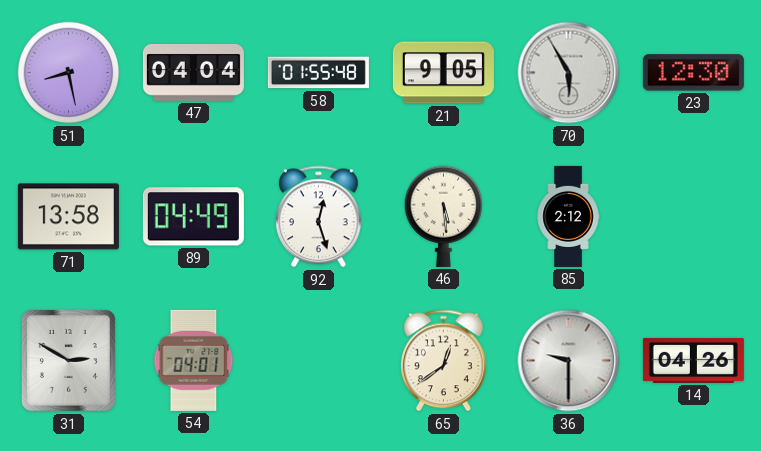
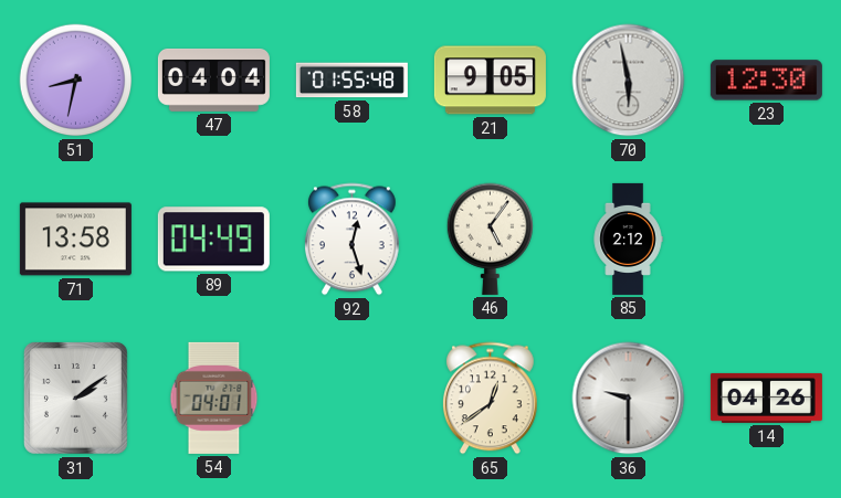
51: 8:28 -> 8:32
70: 5:55 -> 5:58
46: 5:29 -> 5:06
31: 2:50 -> 2:09
